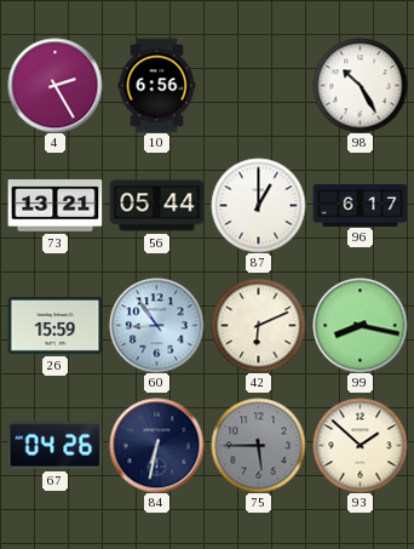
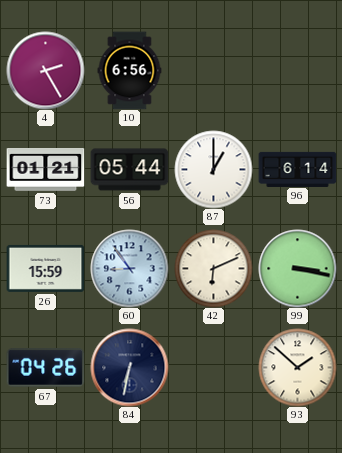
98: 10:25 -> none
73: 13:21 -> 01:21
96: 6:17 -> 6:14
99: 8:17 -> 3:17
75: 5:45 -> none
